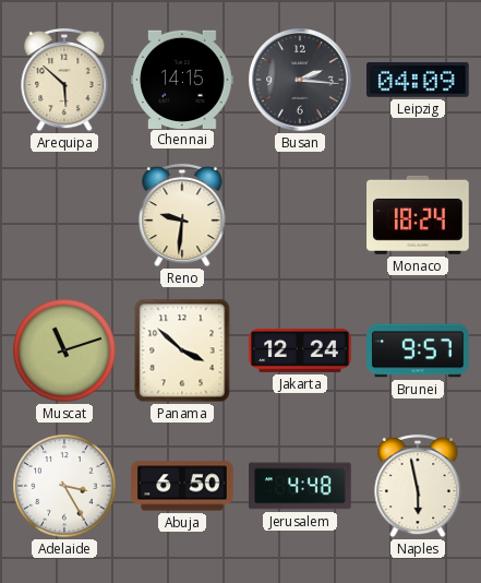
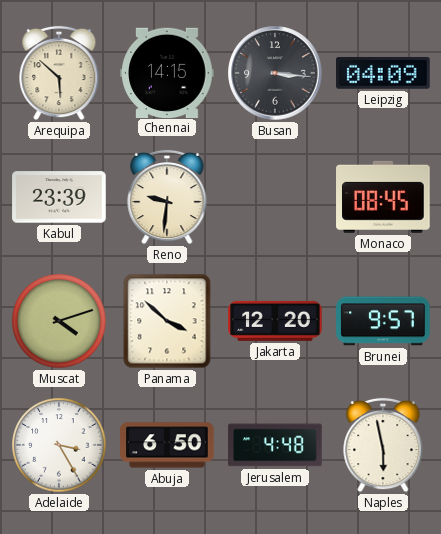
Busan: 2:16 -> 3:16
Kabul: none -> 23:39
Monaco: 18:24 -> 08:45
Muscat: 11:12 -> 4:12
Jakarta: 12:24 -> 12:20
